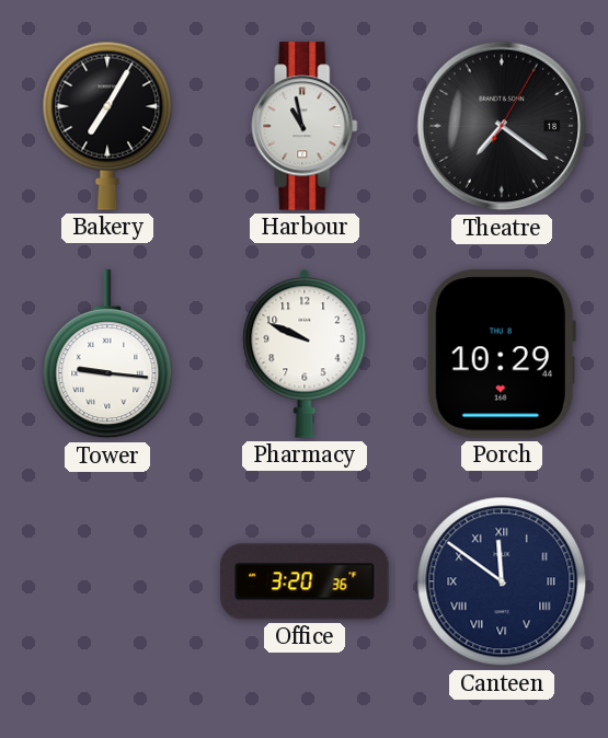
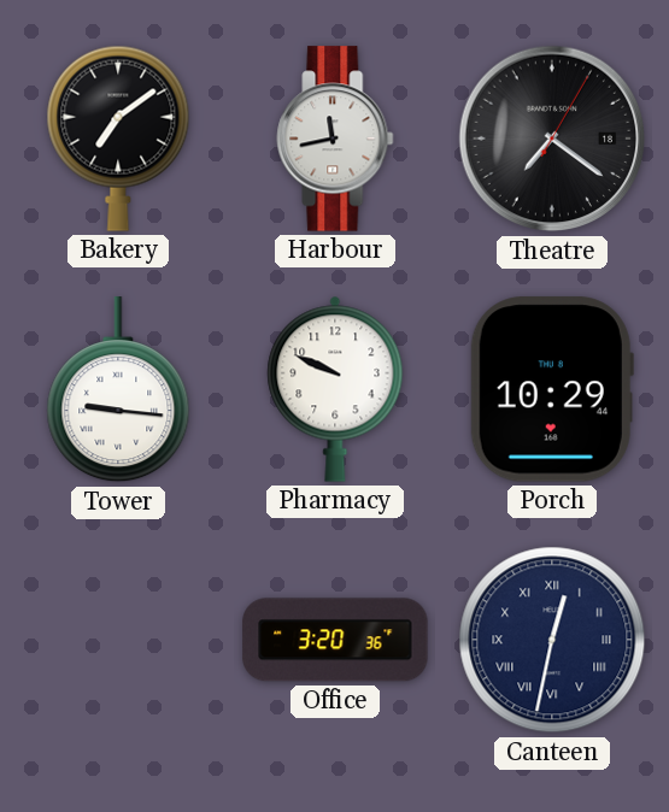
Bakery: 7:05 -> 7:09
Harbour: 10:58 -> 11:43
Canteen: 11:51 -> 12:32
